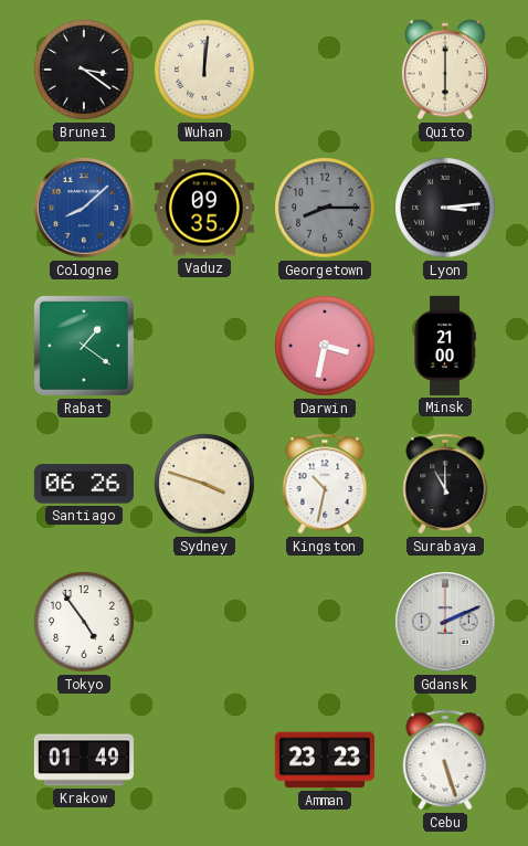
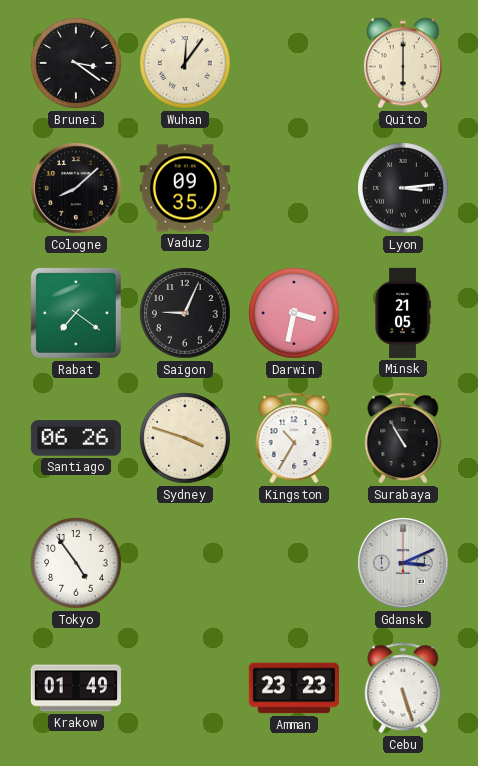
Wuhan: 12:01 -> 12:06
Cologne dial: blue -> black
Georgetown: 8:15 -> none
Rabat: 1:21 -> 7:21
Saigon: none -> 9:04
Minsk: 21:00 -> 21:05
Kingston: 10:32 -> 10:35
Surabaya: 11:00 -> 10:55
Gdansk: 2:11 -> 3:11
